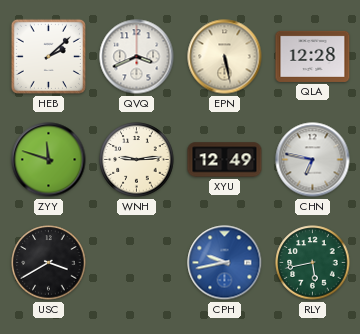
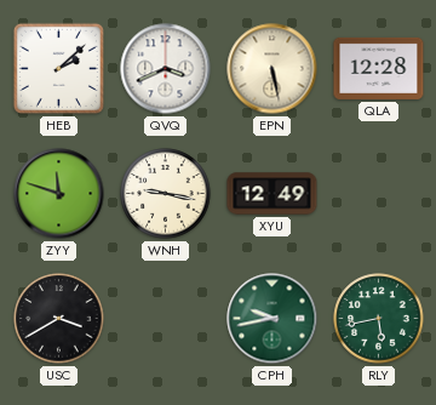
WNH: 9:14 -> 9:17
CHN: 6:47 -> none
CPH dial: blue -> green
